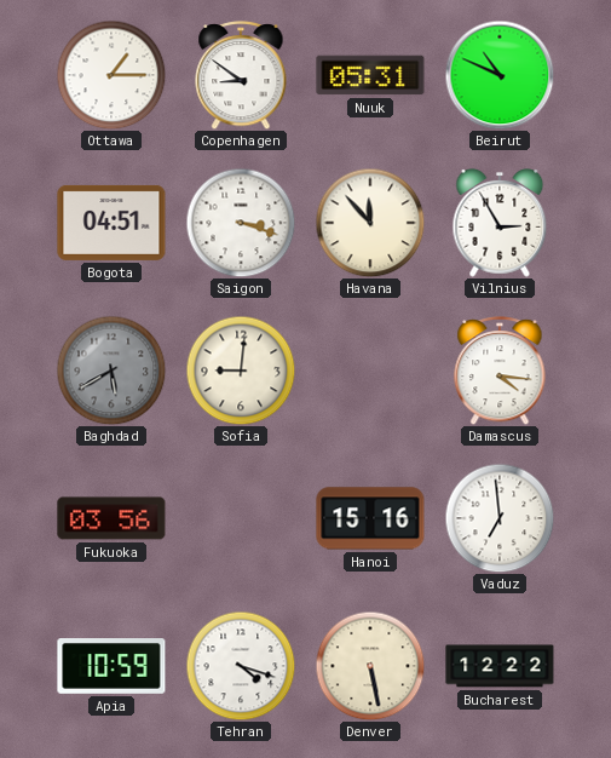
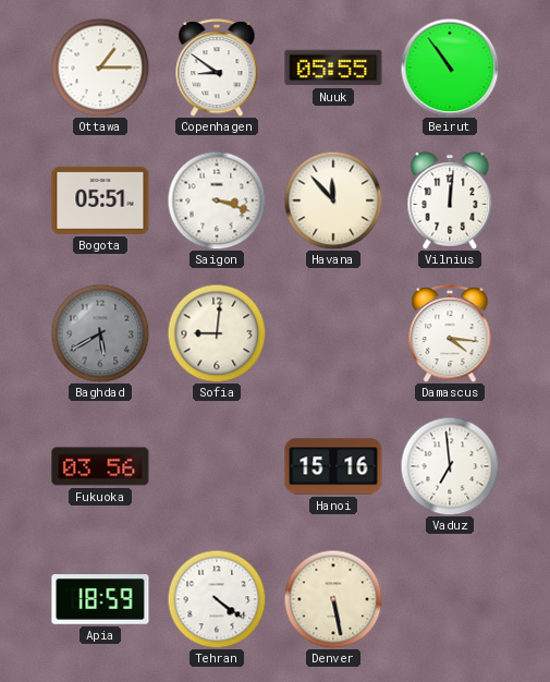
Nuuk: 05:31 -> 05:55
Beirut: 10:49 -> 10:54
Bogota: 04:51 -> 05:51
Vilnius: 2:55 -> 12:01
Apia: 10:59 -> 18:59
Tehran: 4:18 -> 4:21
Bucharest: 12:22 -> none
